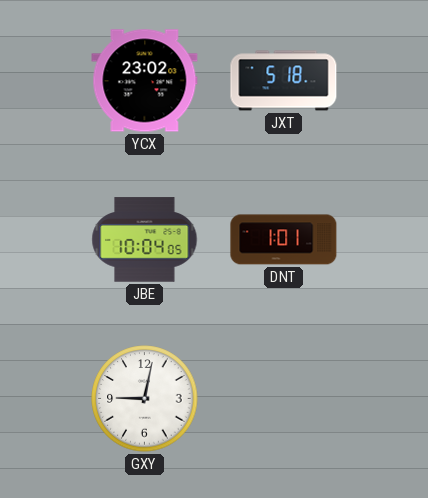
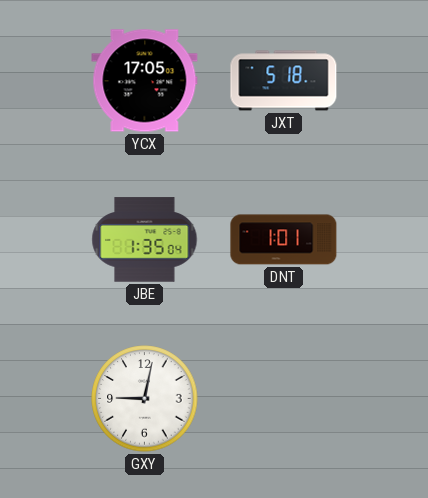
YCX: 23:02 -> 17:05
JBE: 10:04 -> 1:35
